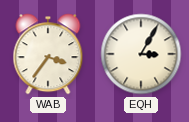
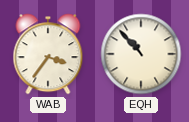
EQH: 3:05 -> 10:53
